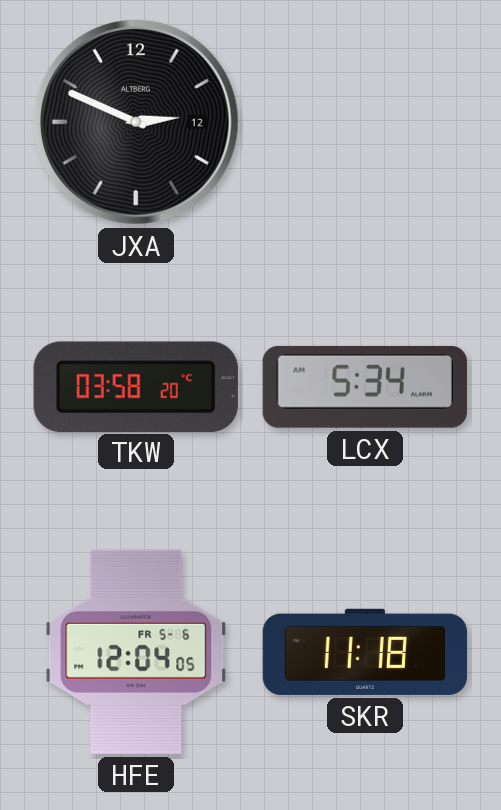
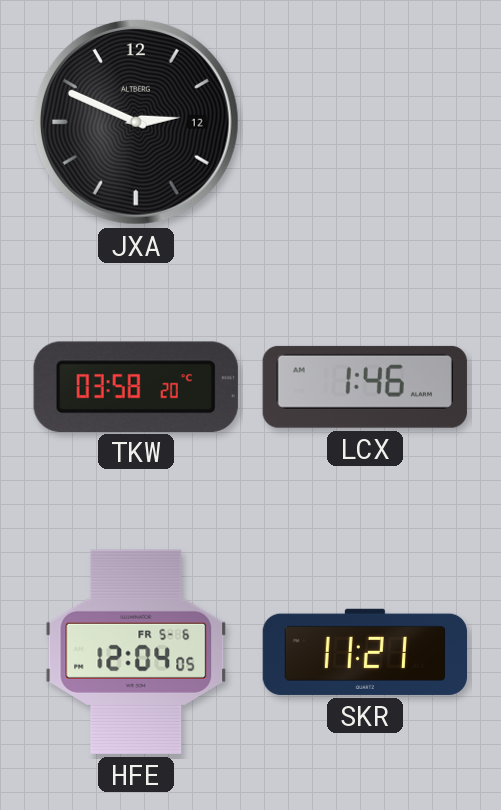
LCX: 5:34 -> 1:46
SKR: 11:18 -> 11:21
